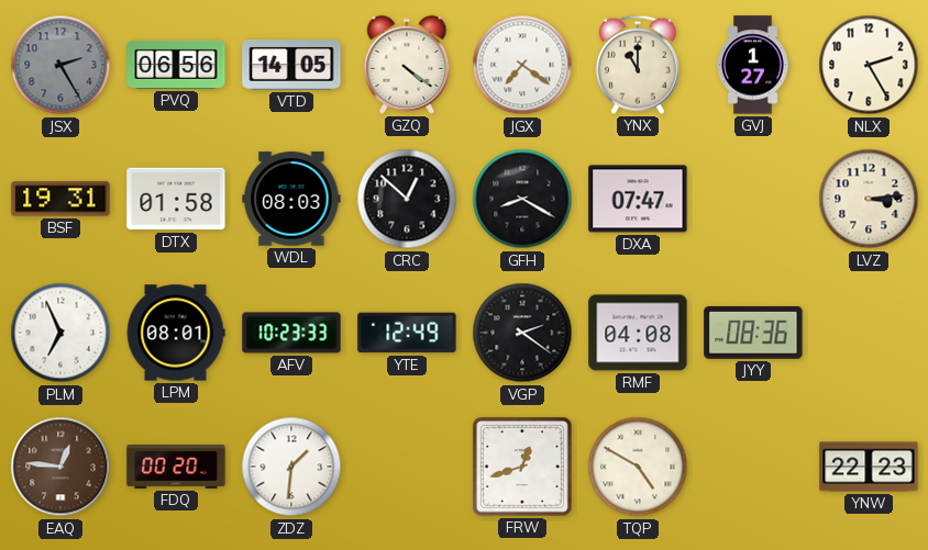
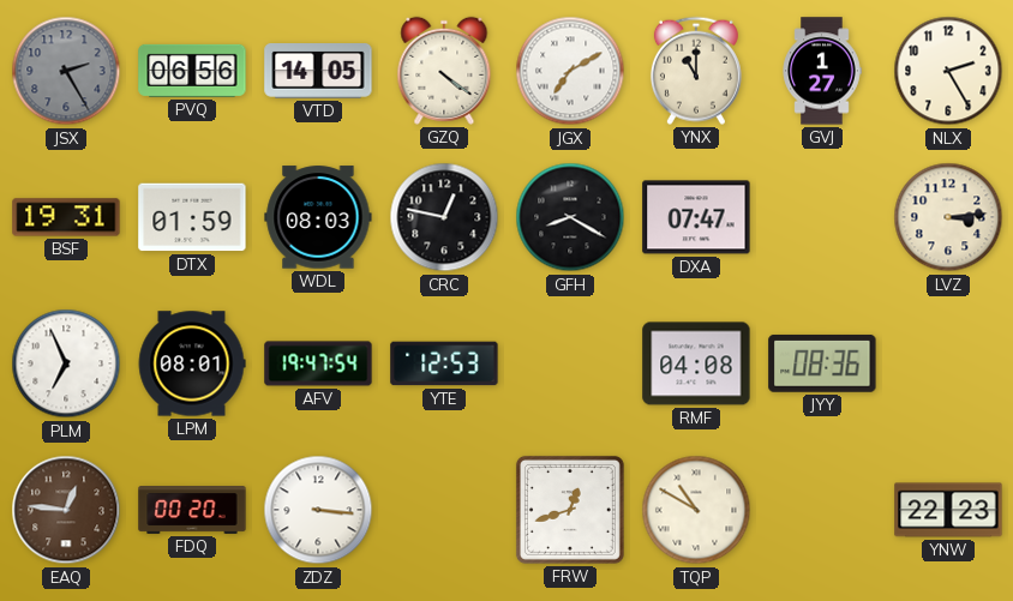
JGX: 7:21 -> 7:10
DTX: 01:58 -> 01:59
CRC: 12:52 -> 12:47
AFV: 10:23 -> 19:47
YTE: 12:49 -> 12:53
VGP: 2:21 -> none
ZDZ: 1:31 -> 3:16
TQP: 4:50 -> 10:50
